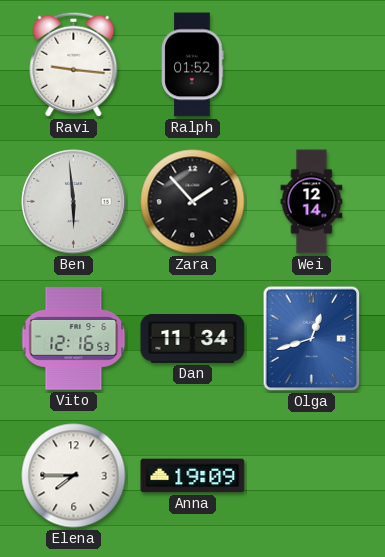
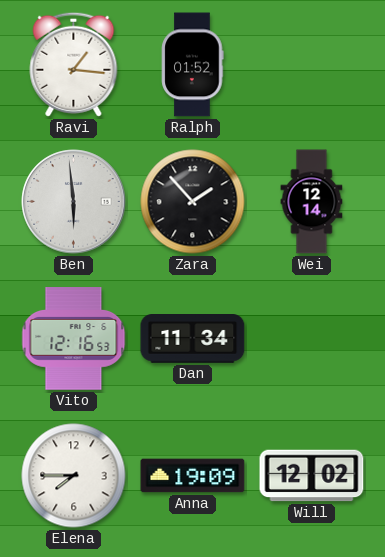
Ravi: 9:16 -> 1:16
Olga: 12:42 -> none
Will: none -> 12:02
